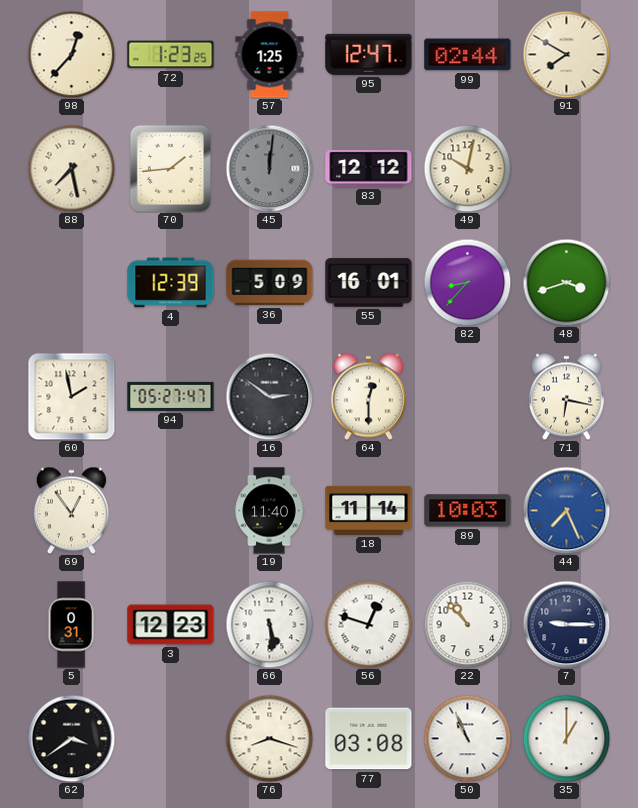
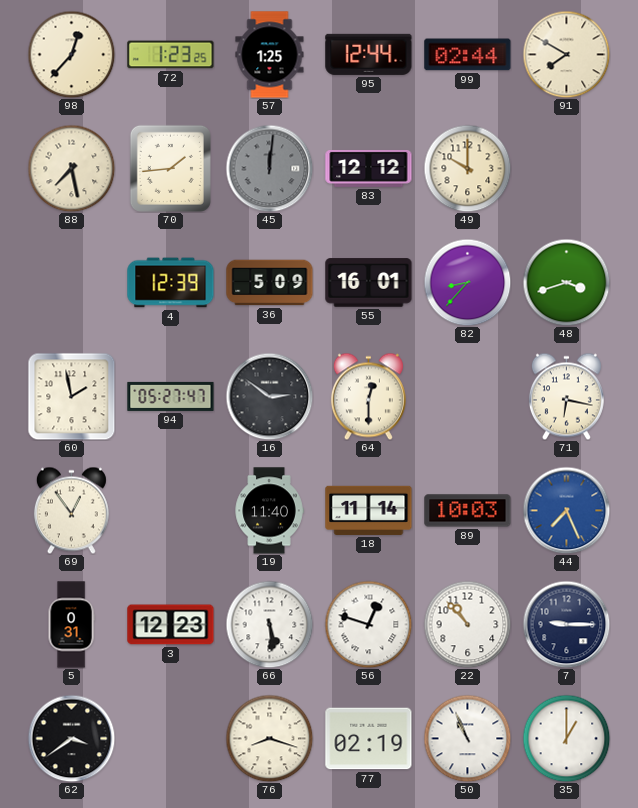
95: 12:47 -> 12:44
49: 10:02 -> 10:00
77: 03:08 -> 02:19
